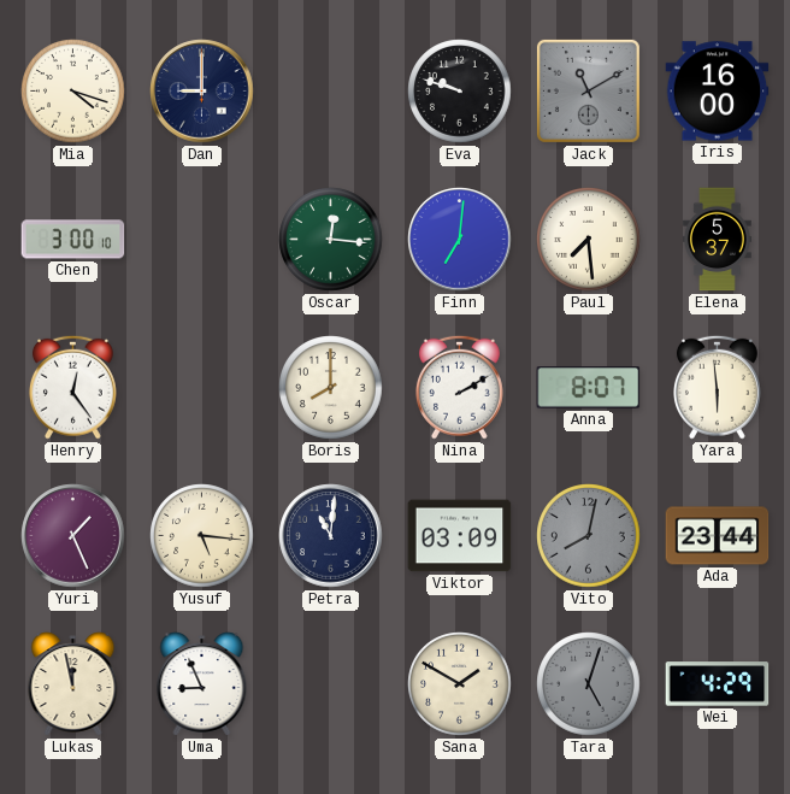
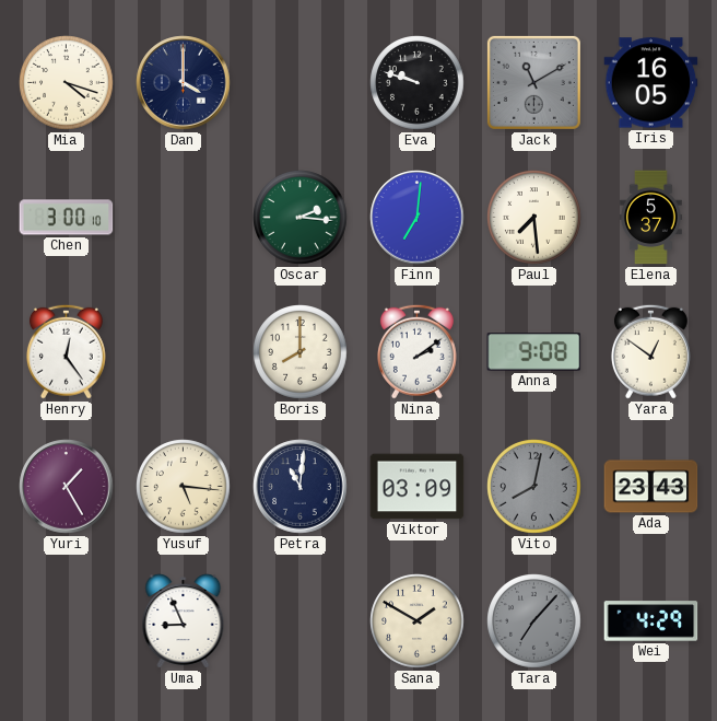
Dan: 9:00 -> 4:00
Iris: 16:00 -> 16:05
Oscar: 12:16 -> 2:16
Nina: 2:10 -> 2:09
Anna: 8:07 -> 9:08
Yara: 5:59 -> 12:51
Yuri: 1:26 -> 1:25
Ada: 23:44 -> 23:43
Lukas: 11:58 -> none
Tara: 5:03 -> 7:07
